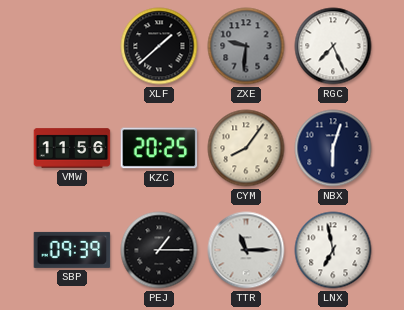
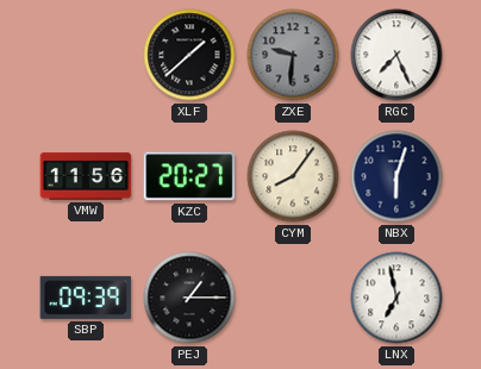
KZC: 20:25 -> 20:27
TTR: 11:15 -> none
